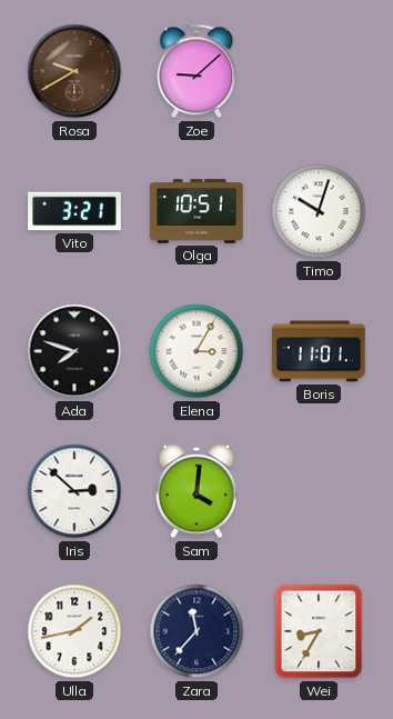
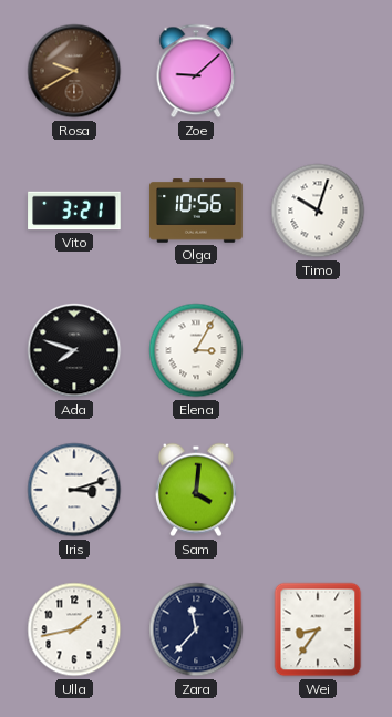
Olga: 10:51 -> 10:56
Boris: 11:01 -> none
Iris: 2:52 -> 3:12
Wei: 8:35 -> 8:36
